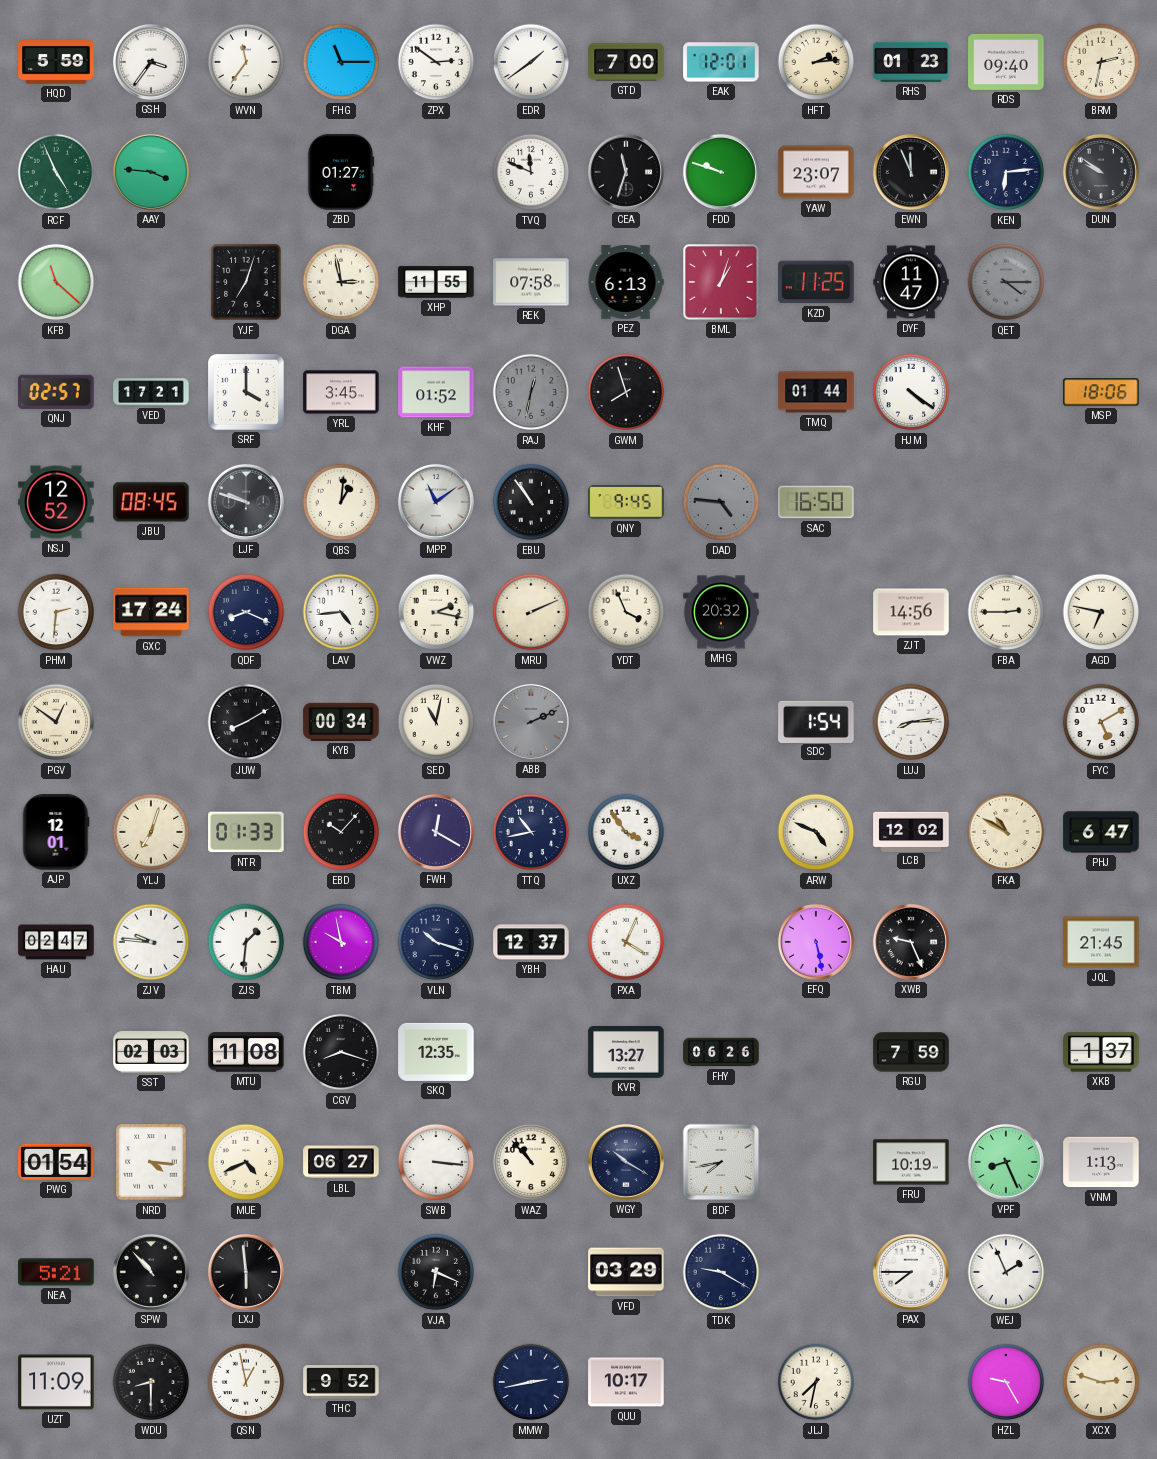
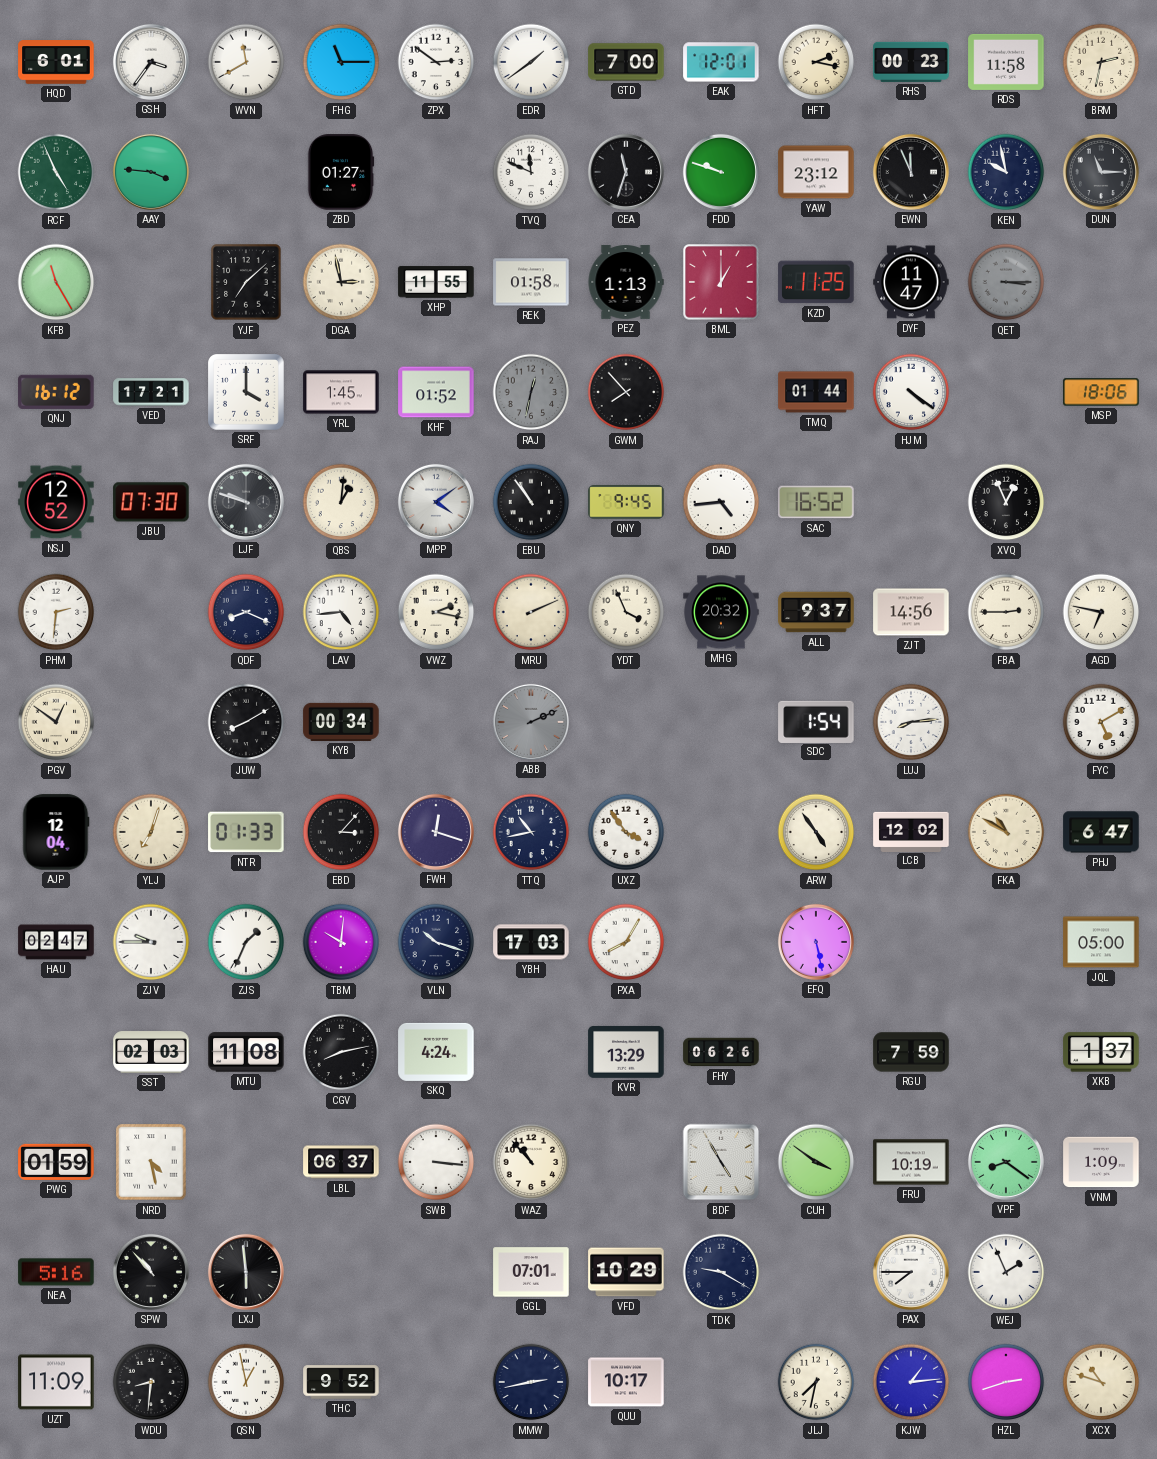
HQD: 5:59 -> 6:01
WVN: 11:36 -> 11:40
HFT: 2:14 -> 2:17
RHS: 01:23 -> 00:23
RDS: 09:40 -> 11:58
YAW: 23:07 -> 23:12
KEN: 6:14 -> 9:58
DUN: 9:51 -> 11:15
KFB: 11:22 -> 11:25
YJF: 7:03 -> 7:08
REK: 07:58 -> 01:58
PEZ: 6:13 -> 1:13
BML: 1:03 -> 1:00
QET: 4:15 -> 3:15
QNJ: 02:57 -> 16:12
YRL: 3:45 -> 1:45
GWM: 7:57 -> 7:53
JBU: 08:45 -> 07:30
MPP: 11:09 -> 4:09
DAD: 4:46 -> 4:44
DAD dial: grey -> white
SAC: 16:50 -> 16:52
XVQ: none -> 12:56
GXC: 17:24 -> none
ALL: none -> 9:37
SED: 11:02 -> none
AJP: 12:01 -> 12:04
EBD: 10:07 -> 3:07
FWH: 12:20 -> 12:18
ARW: 4:49 -> 4:54
ZJV: 9:46 -> 9:45
ZJS: 1:31 -> 1:34
TBM: 9:58 -> 10:01
YBH: 12:37 -> 17:03
PXA: 4:04 -> 8:05
XWB: 9:26 -> none
JQL: 21:45 -> 05:00
CGV: 8:18 -> 8:13
SKQ: 12:35 -> 4:24
KVR: 13:27 -> 13:29
PWG: 01:54 -> 01:59
NRD: 4:16 -> 4:28
MUE: 4:41 -> none
LBL: 06:27 -> 06:37
WGY: 10:20 -> none
BDF: 7:43 -> 4:55
CUH: none -> 3:51
VPF: 8:26 -> 8:21
VNM: 1:13 -> 1:09
NEA: 5:21 -> 5:16
VJA: 6:19 -> none
GGL: none -> 07:01
VFD: 03:29 -> 10:29
WDU: 8:30 -> 8:31
KJW: none -> 1:14
HZL: 9:25 -> 2:42
XCX: 2:48 -> 10:48
